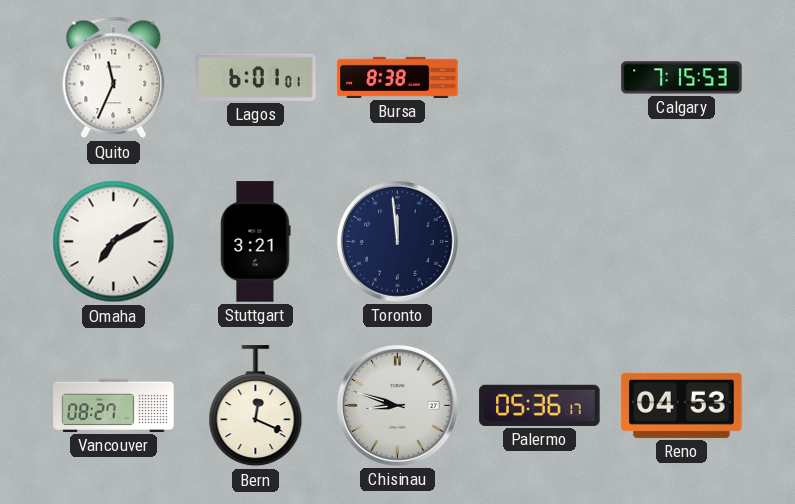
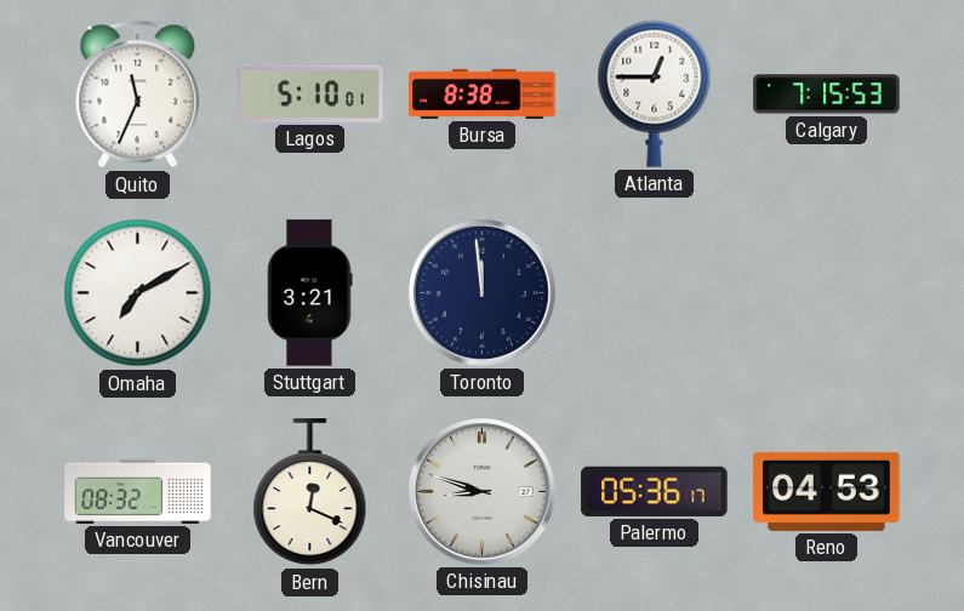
Lagos: 6:01 -> 5:10
Atlanta: none -> 12:45
Vancouver: 08:27 -> 08:32
